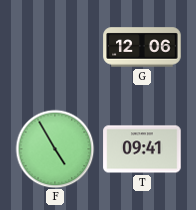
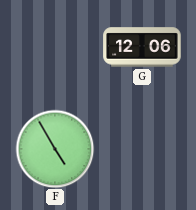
T: 09:41 -> none
